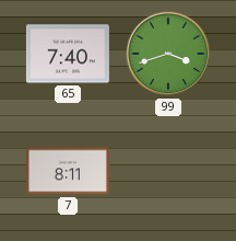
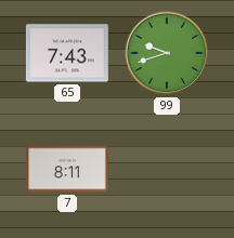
65: 7:40 -> 7:43
99: 3:42 -> 9:42
